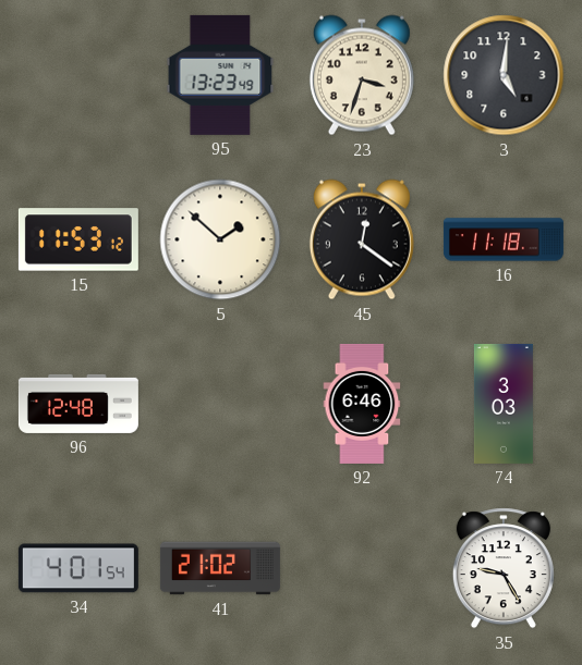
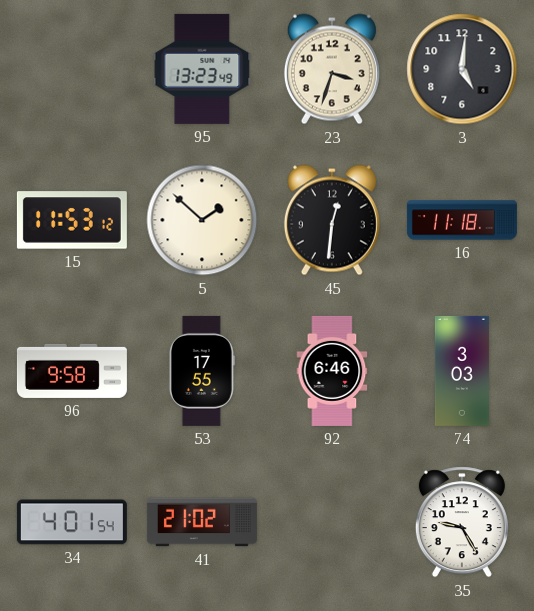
45: 12:21 -> 12:31
96: 12:48 -> 9:58
53: none -> 17:55
